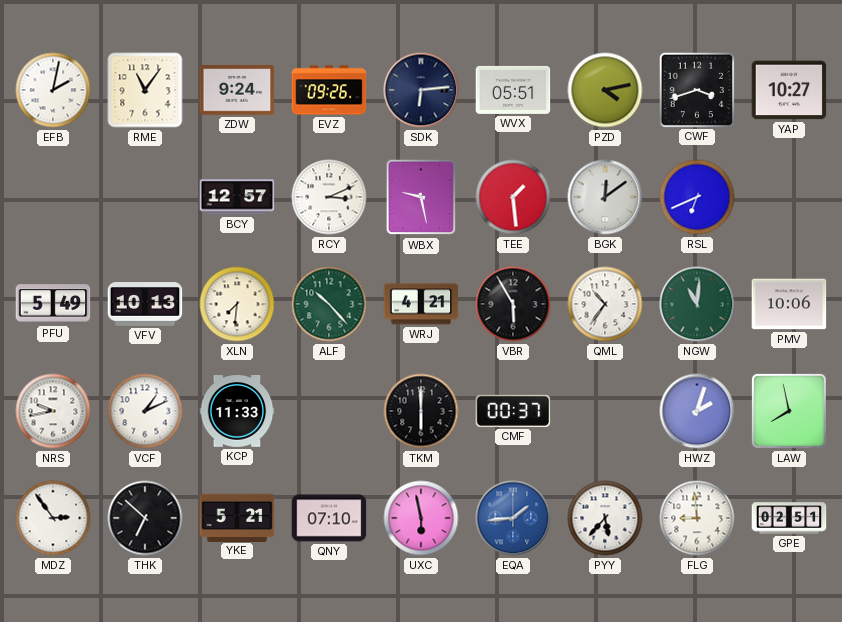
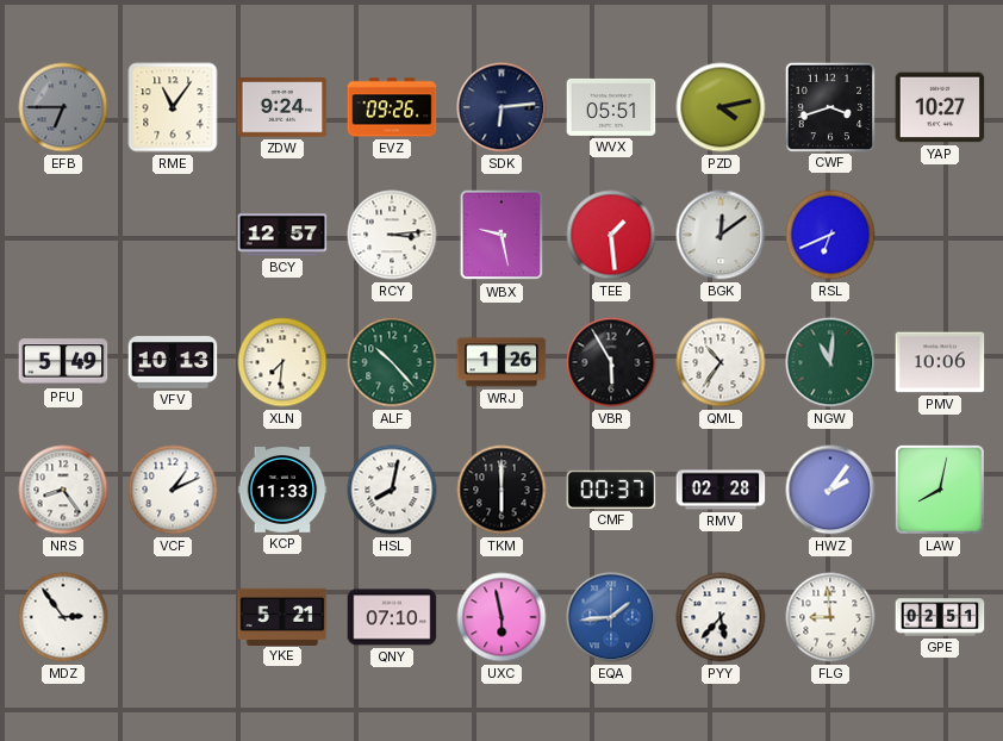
EFB: 2:02 -> 6:45
EFB dial: white -> grey
RCY: 3:11 -> 3:14
WRJ: 4:21 -> 1:26
NRS: 9:43 -> 8:24
HSL: none -> 8:02
RMV: none -> 02:28
HWZ: 2:03 -> 2:06
LAW: 7:58 -> 8:02
THK: 6:52 -> none
